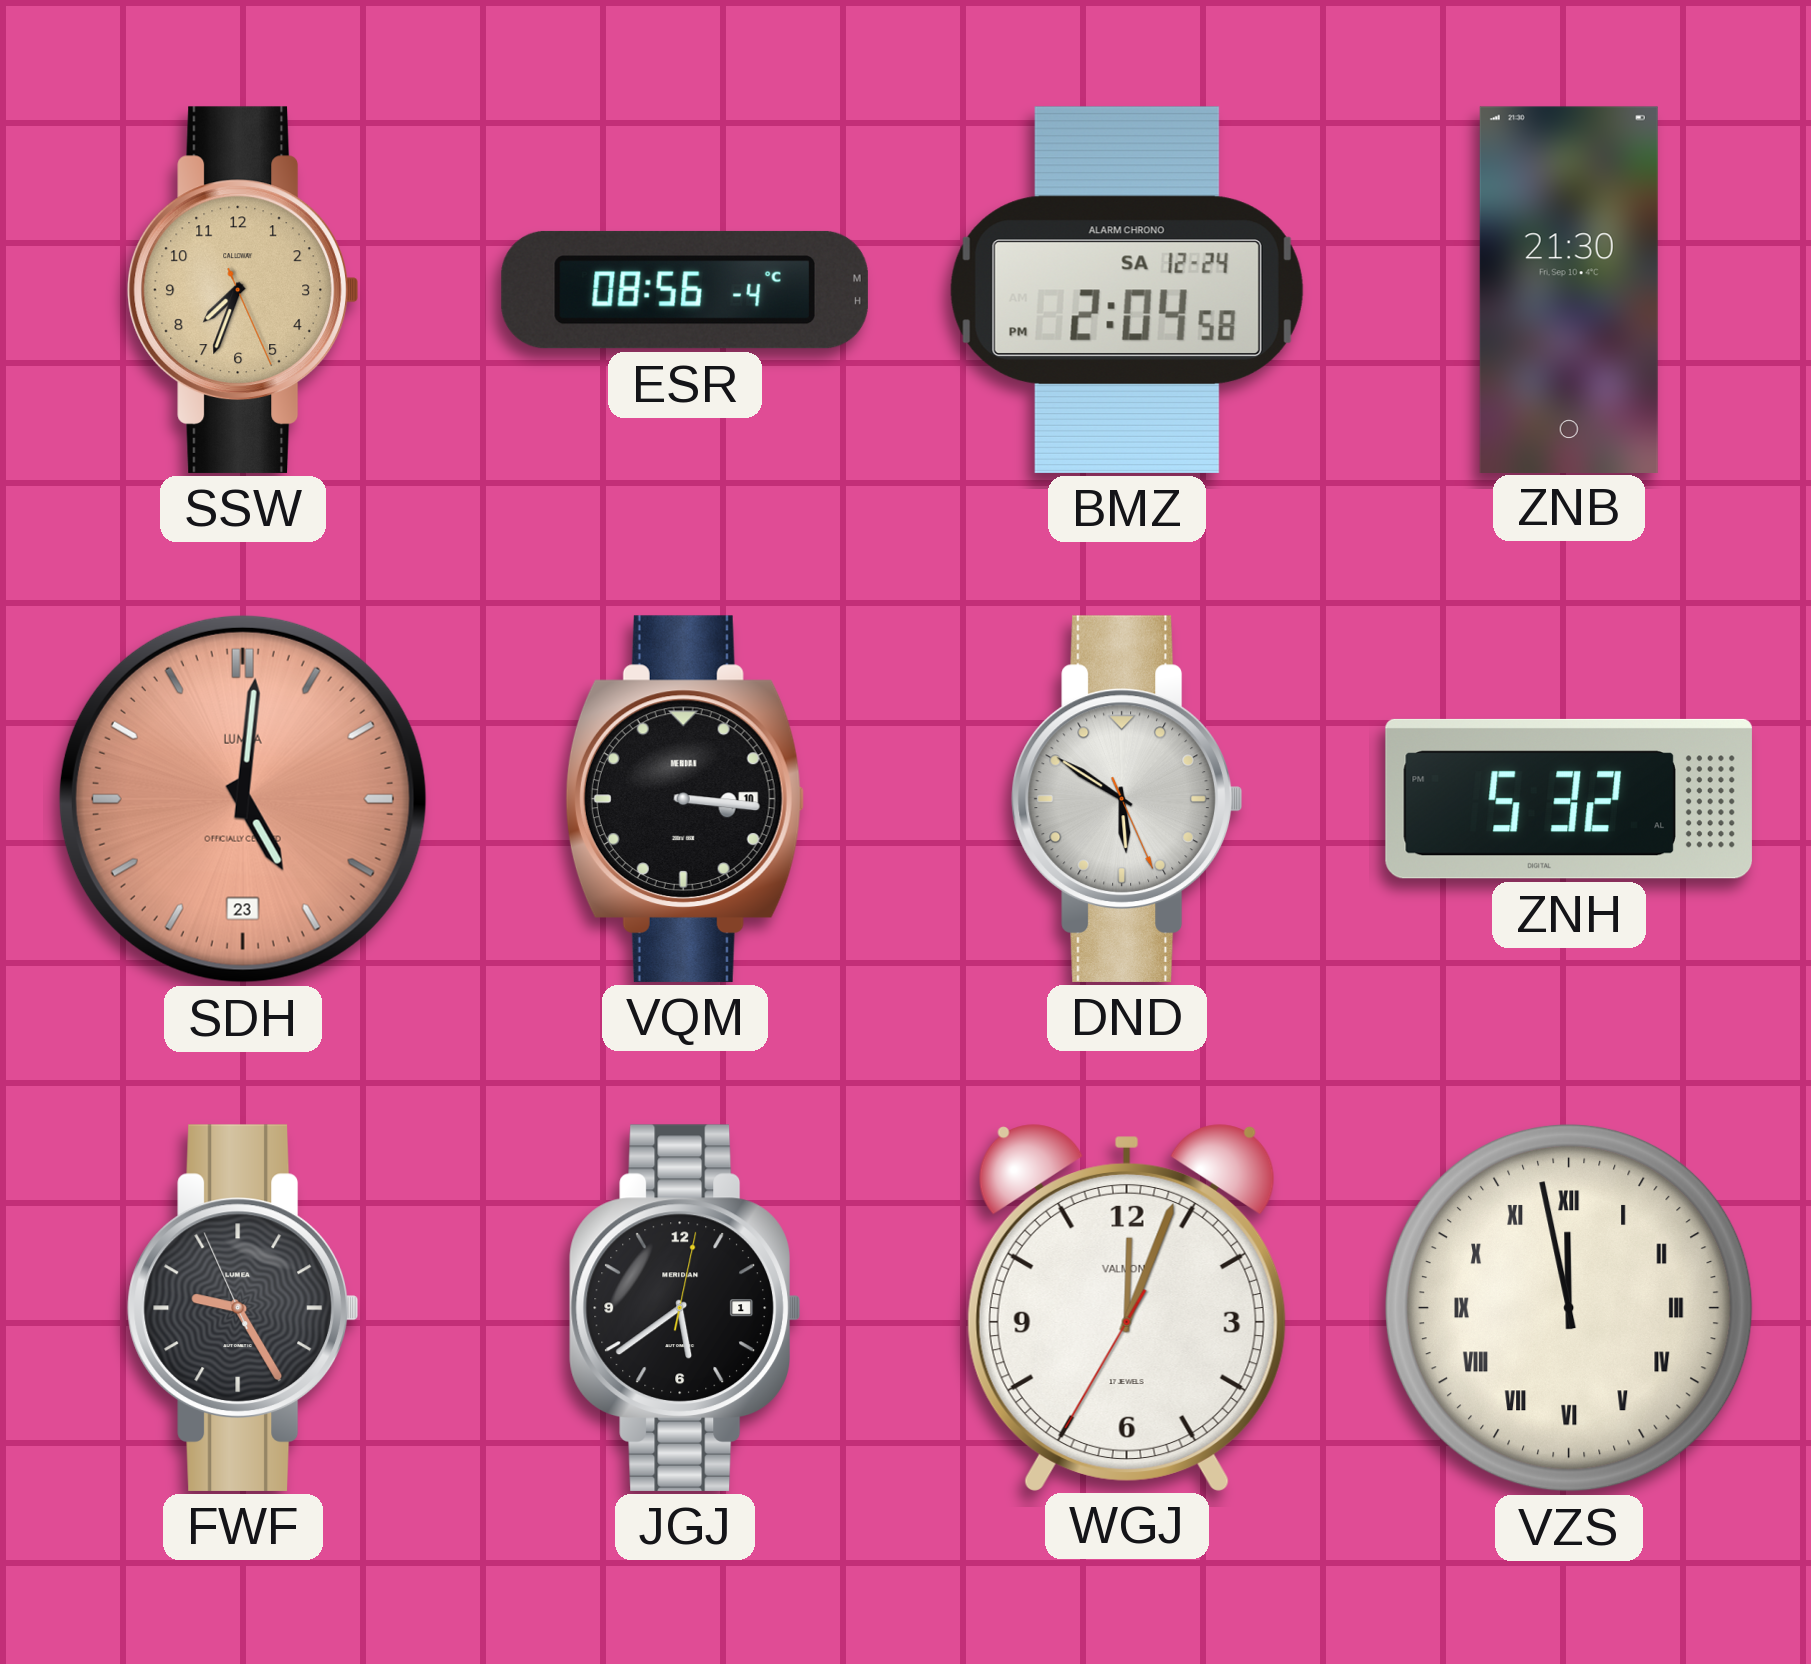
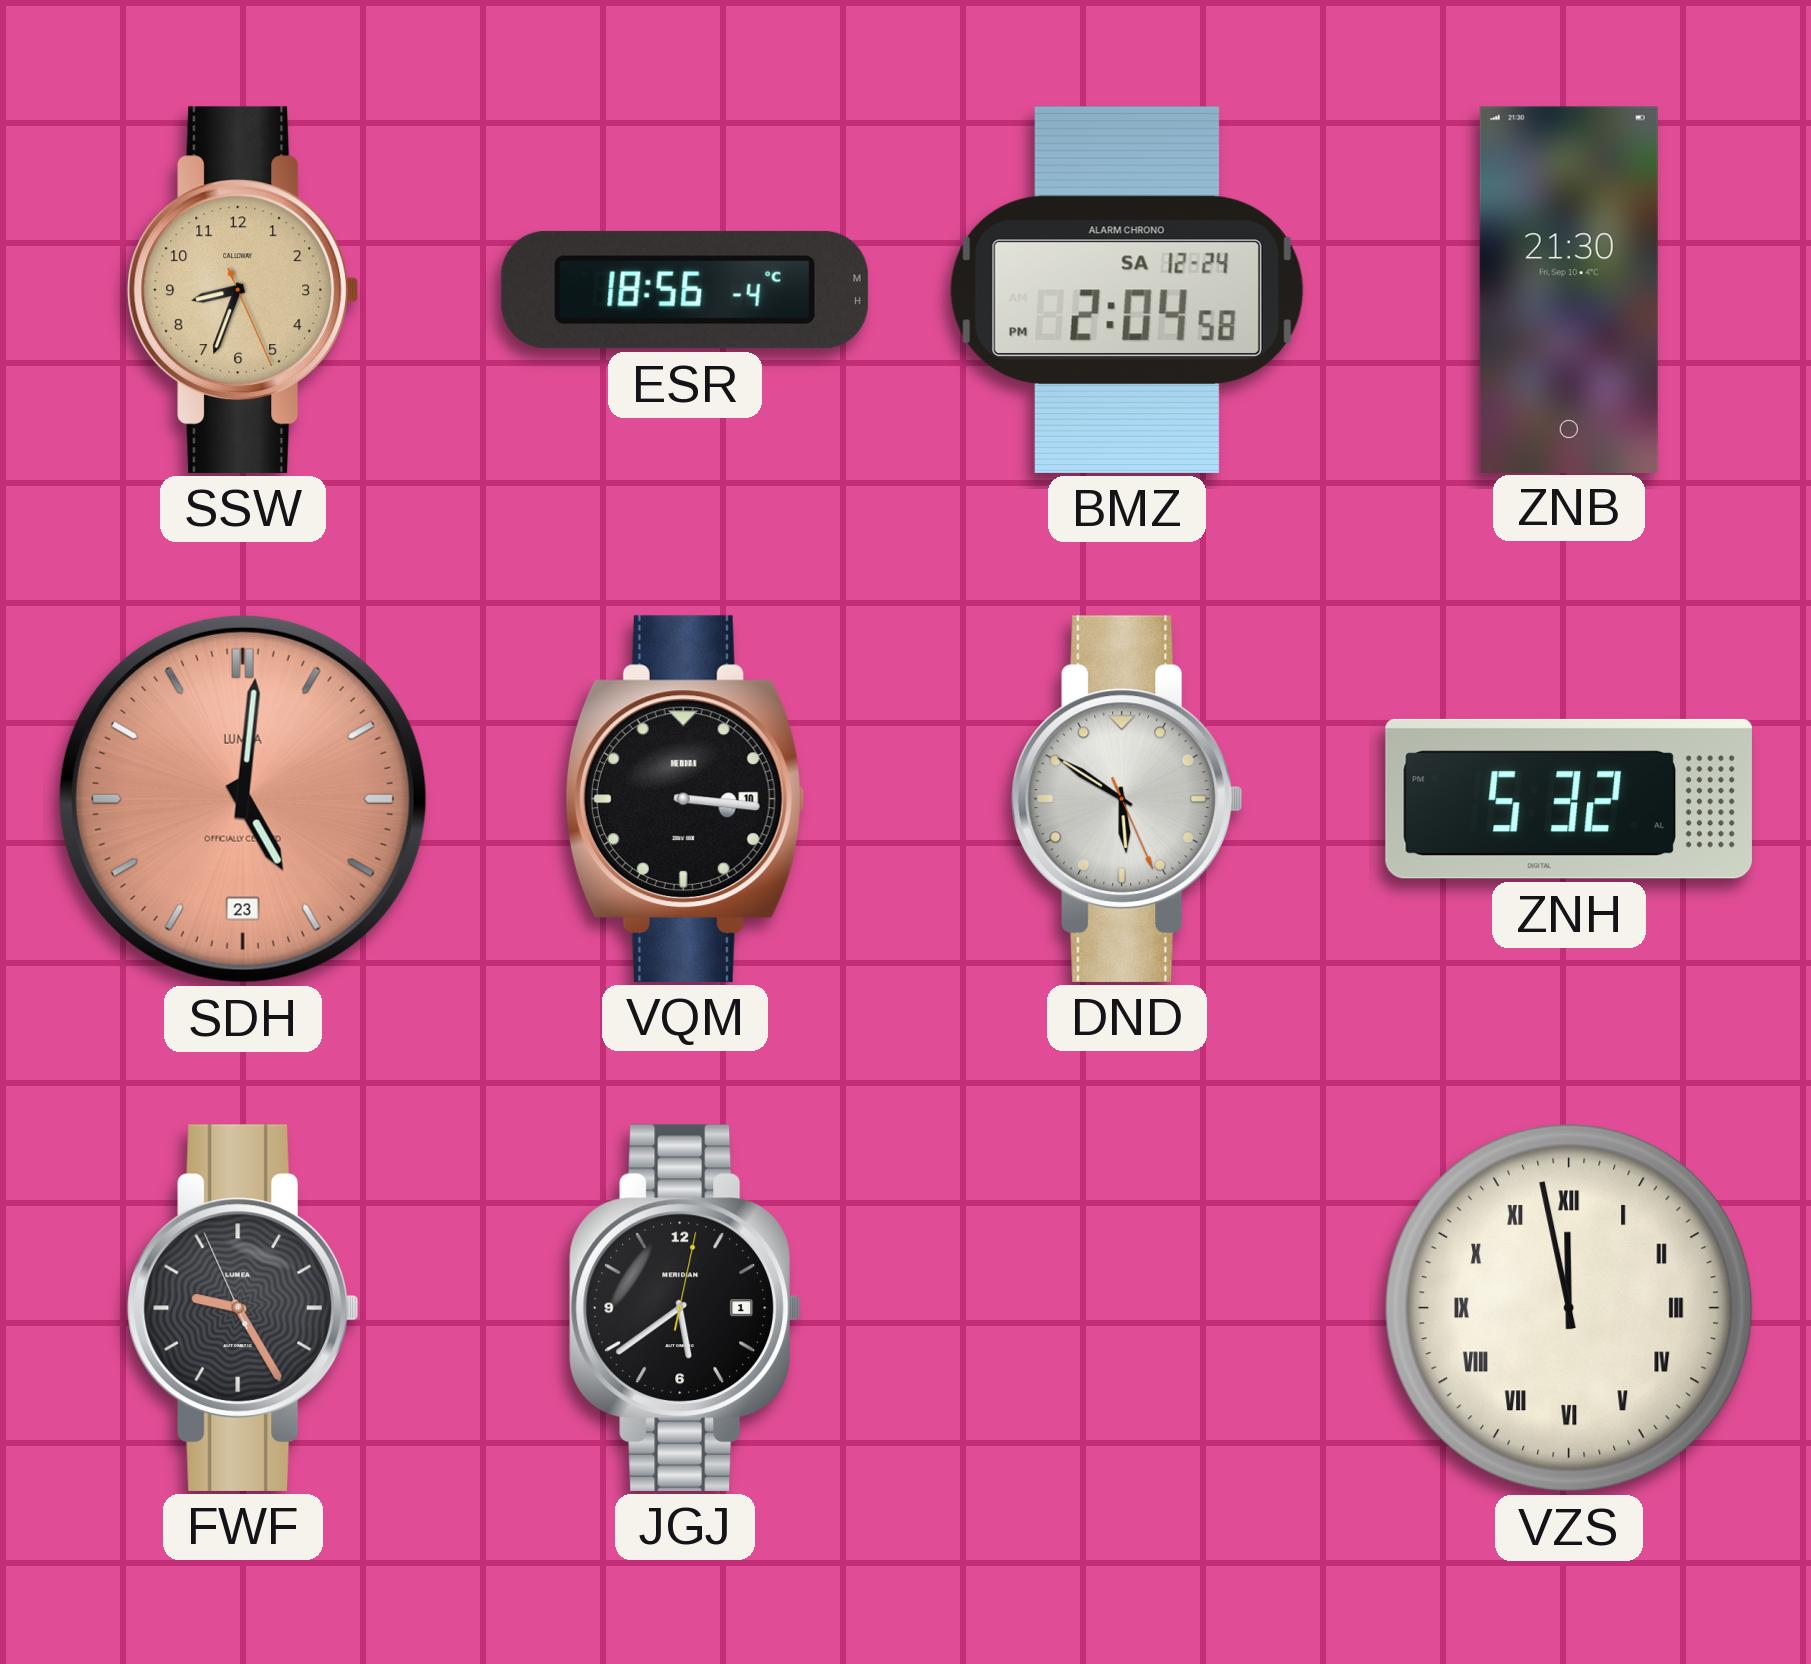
SSW: 7:33 -> 8:33
ESR: 08:56 -> 18:56
WGJ: 12:03 -> none
